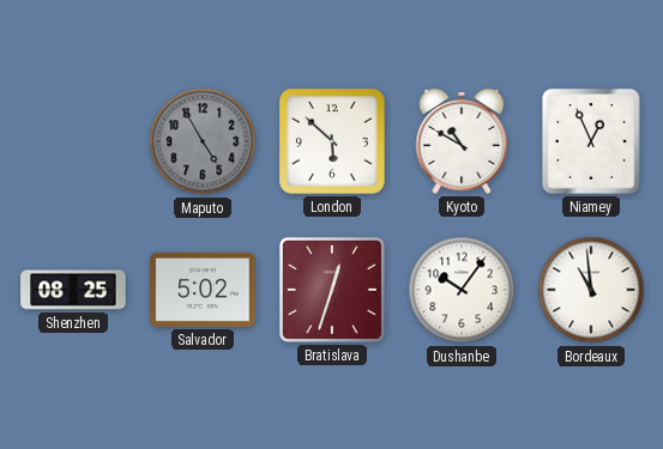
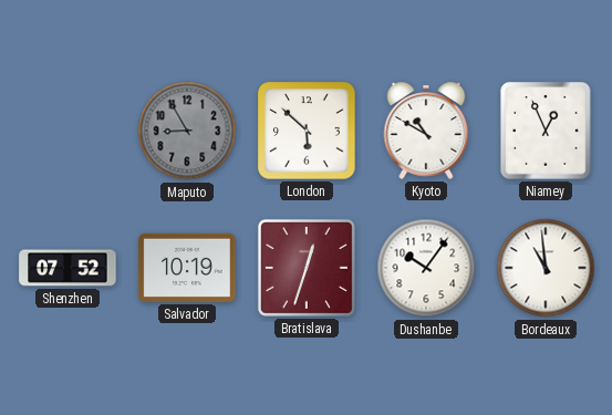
Maputo: 4:55 -> 8:55
Shenzhen: 08:25 -> 07:52
Salvador: 5:02 -> 10:19
